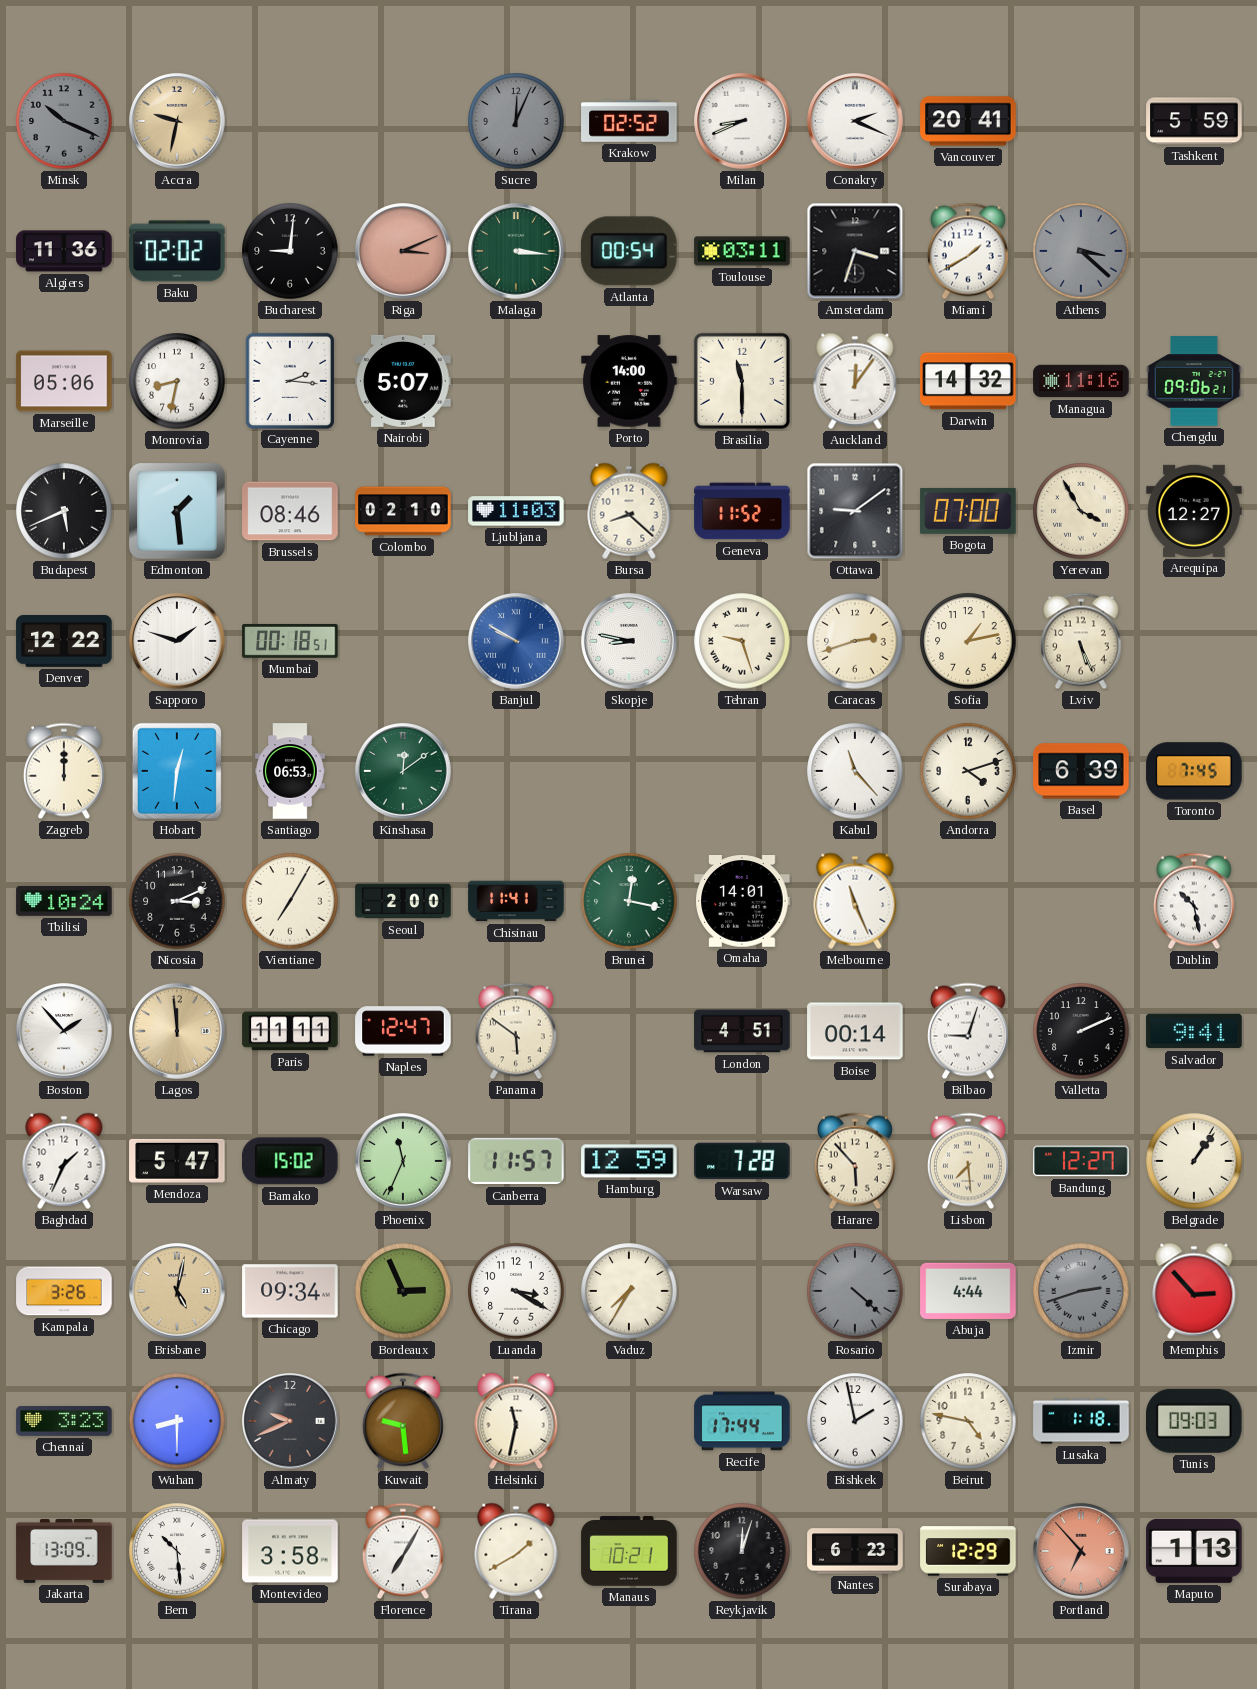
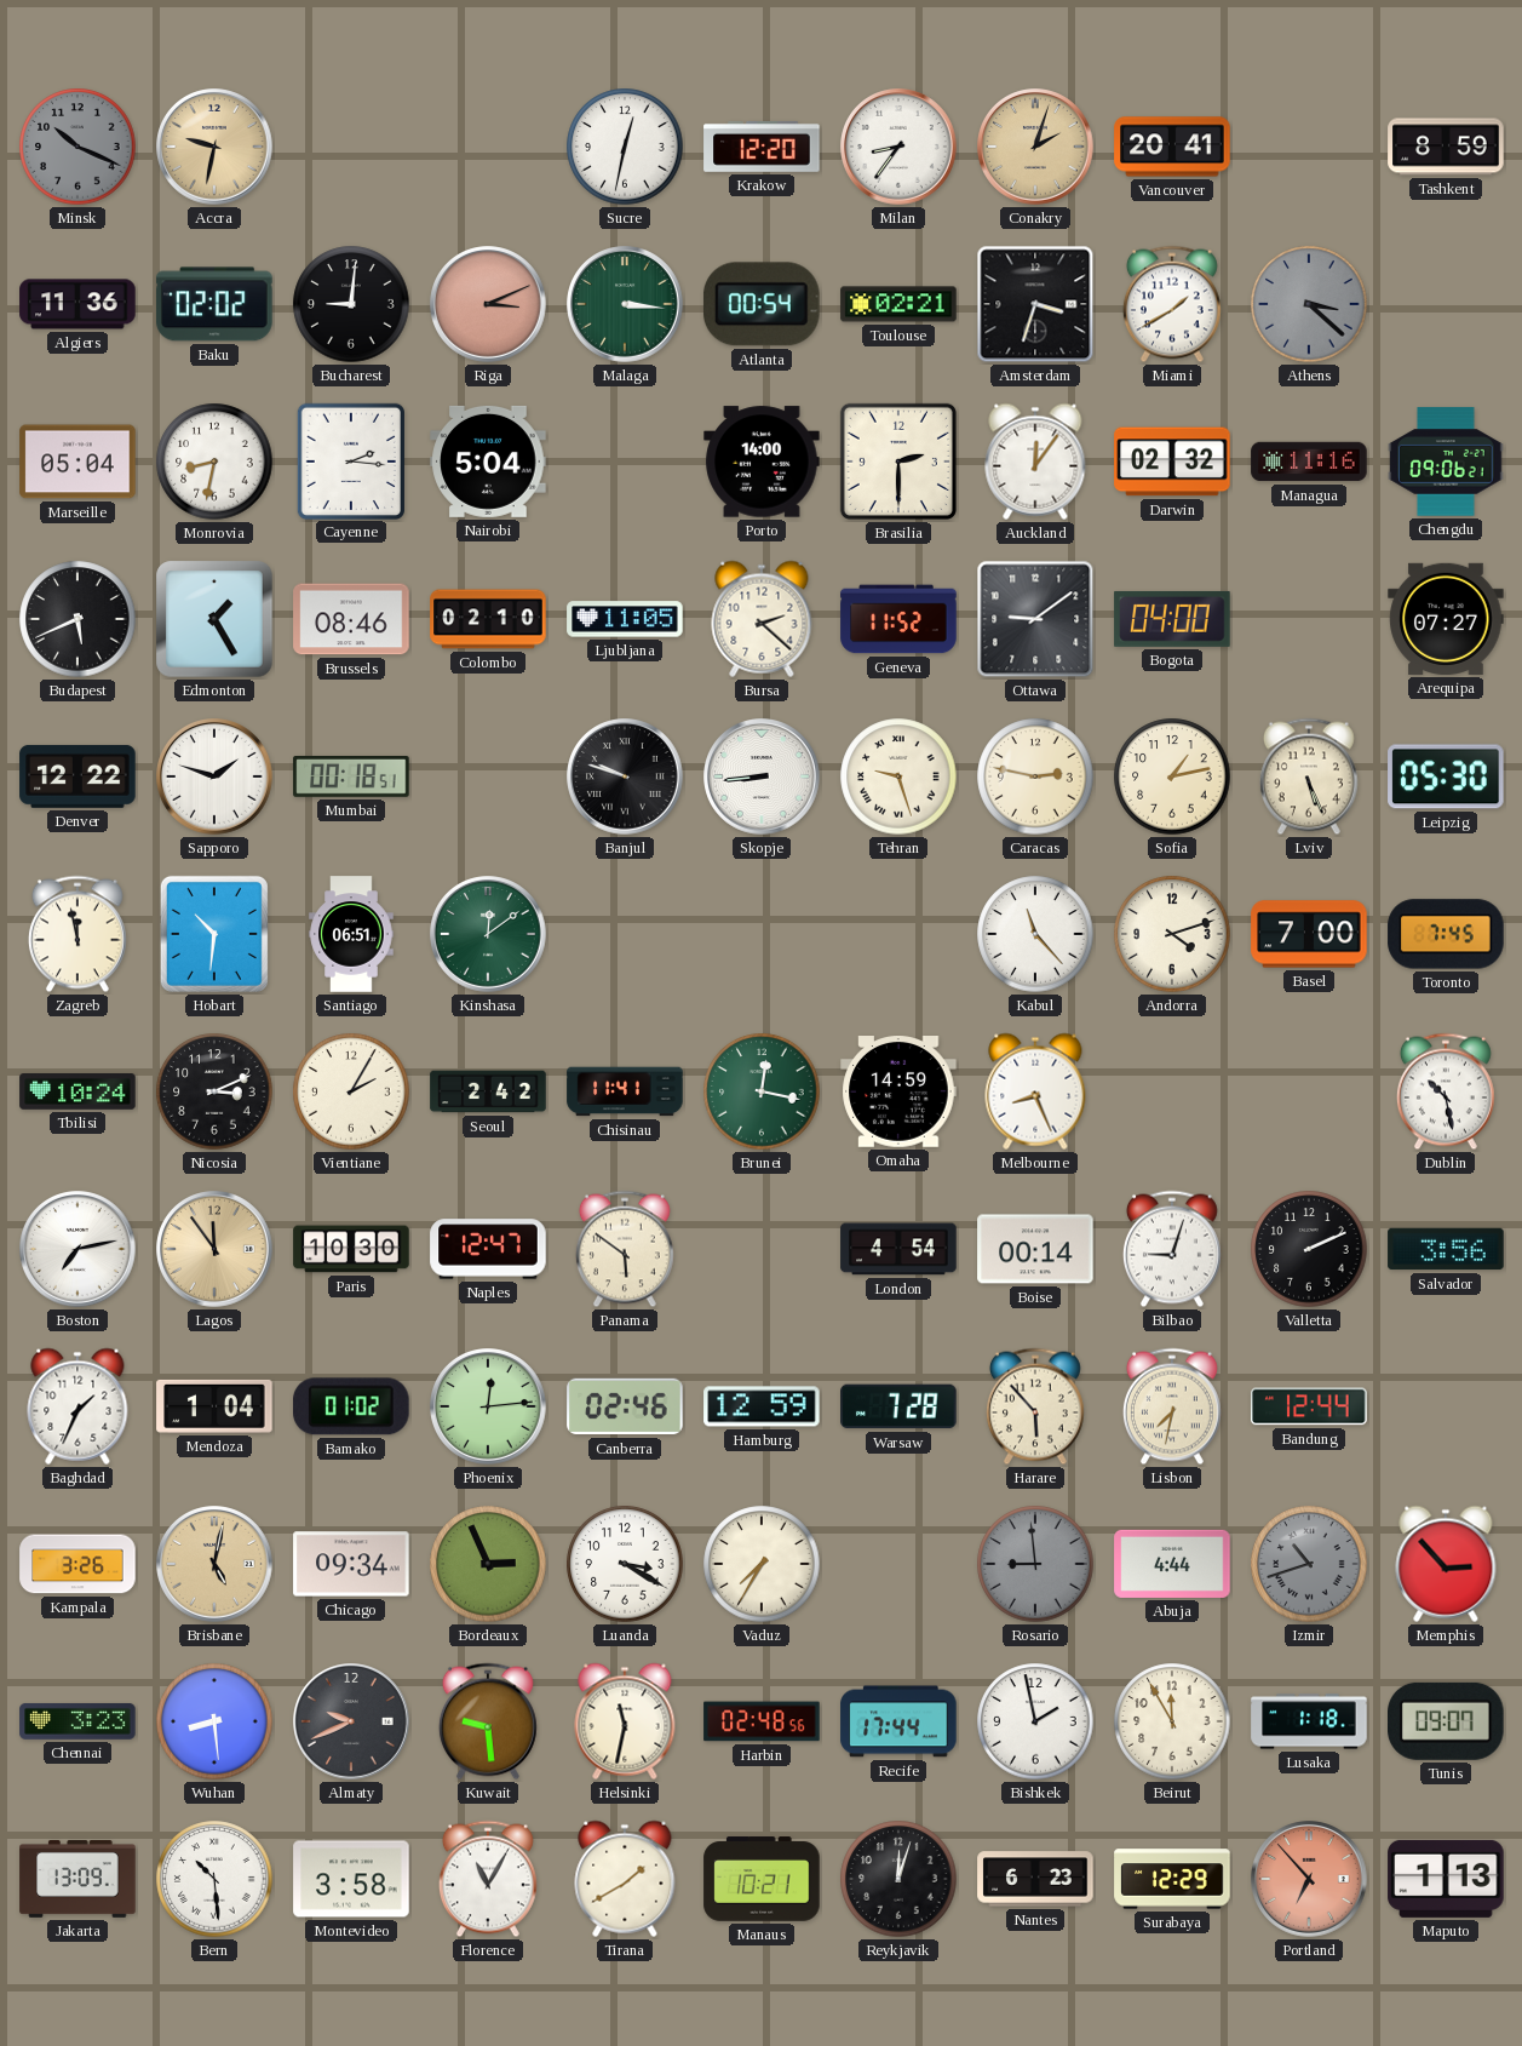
Sucre: 12:04 -> 12:32
Sucre dial: grey -> white
Krakow: 02:52 -> 12:20
Milan: 8:41 -> 8:36
Conakry: 2:19 -> 2:03
Conakry dial: white -> champagne
Tashkent: 5:59 -> 8:59
Toulouse: 03:11 -> 02:21
Marseille: 05:06 -> 05:04
Nairobi: 5:07 -> 5:04
Brasilia: 11:30 -> 2:30
Darwin: 14:32 -> 02:32
Edmonton: 1:29 -> 1:25
Ljubljana: 11:03 -> 11:05
Bursa: 8:22 -> 2:22
Bogota: 07:00 -> 04:00
Yerevan: 3:55 -> none
Arequipa: 12:27 -> 07:27
Banjul: 9:50 -> 9:48
Banjul dial: blue -> black
Skopje: 8:47 -> 8:44
Caracas: 2:42 -> 2:47
Leipzig: none -> 05:30
Zagreb: 12:00 -> 11:58
Hobart: 12:31 -> 10:31
Santiago: 06:53 -> 06:51
Basel: 6:39 -> 7:00
Vientiane: 7:05 -> 2:05
Seoul: 2:00 -> 2:42
Omaha: 14:01 -> 14:59
Melbourne: 11:26 -> 8:26
Boston: 1:53 -> 7:13
Lagos: 11:59 -> 11:54
Paris: 11:11 -> 10:30
London: 4:51 -> 4:54
Salvador: 9:41 -> 3:56
Mendoza: 5:47 -> 1:04
Bamako: 15:02 -> 01:02
Phoenix: 11:34 -> 12:14
Canberra: 11:57 -> 02:46
Lisbon: 7:29 -> 7:32
Bandung: 12:27 -> 12:44
Belgrade: 1:06 -> none
Rosario: 4:22 -> 8:59
Izmir: 2:42 -> 10:42
Wuhan: 8:30 -> 8:29
Harbin: none -> 02:48
Beirut: 4:47 -> 11:55
Tunis: 09:03 -> 09:07
Florence: 7:05 -> 11:05
